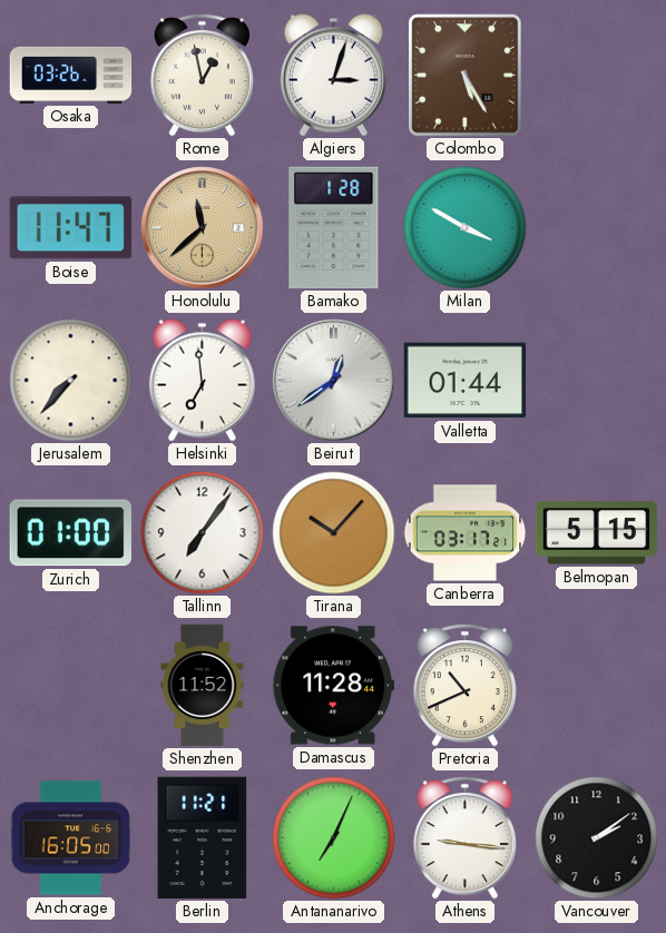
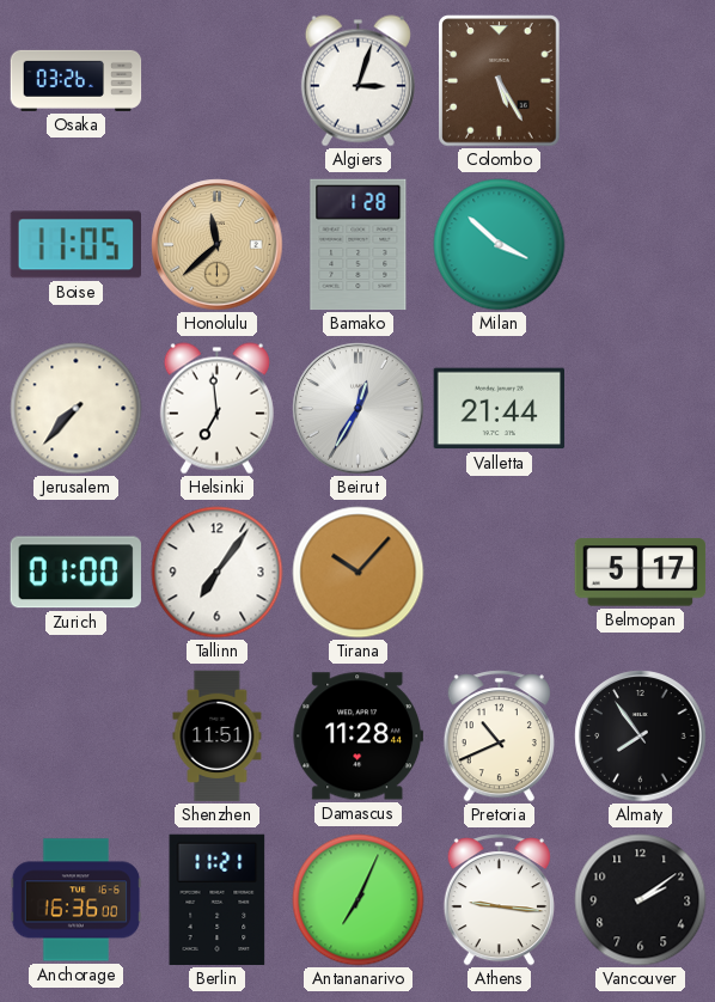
Rome: 12:58 -> none
Boise: 11:47 -> 11:05
Milan: 3:50 -> 3:52
Beirut: 12:39 -> 12:35
Valletta: 01:44 -> 21:44
Canberra: 03:17 -> none
Belmopan: 5:15 -> 5:17
Shenzhen: 11:52 -> 11:51
Almaty: none -> 7:54
Anchorage: 16:05 -> 16:36
